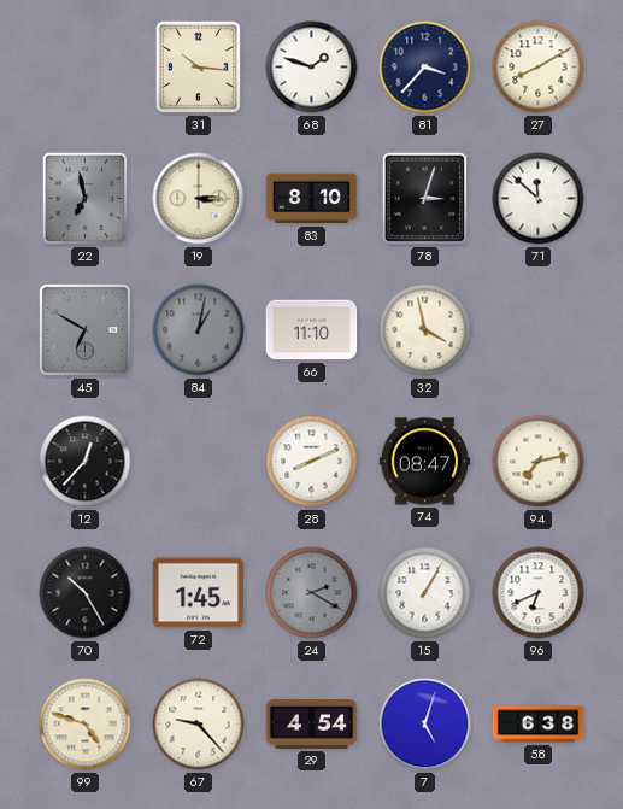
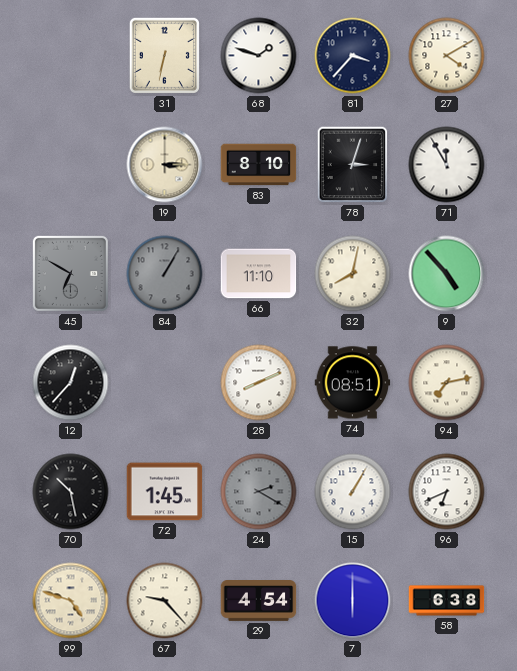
31: 10:16 -> 6:32
27: 8:10 -> 4:10
22: 6:58 -> none
71: 11:52 -> 11:55
84: 1:02 -> 1:05
32: 3:58 -> 8:02
9: none -> 4:53
74: 08:47 -> 08:51
70: 10:25 -> 10:28
7: 5:03 -> 6:00
